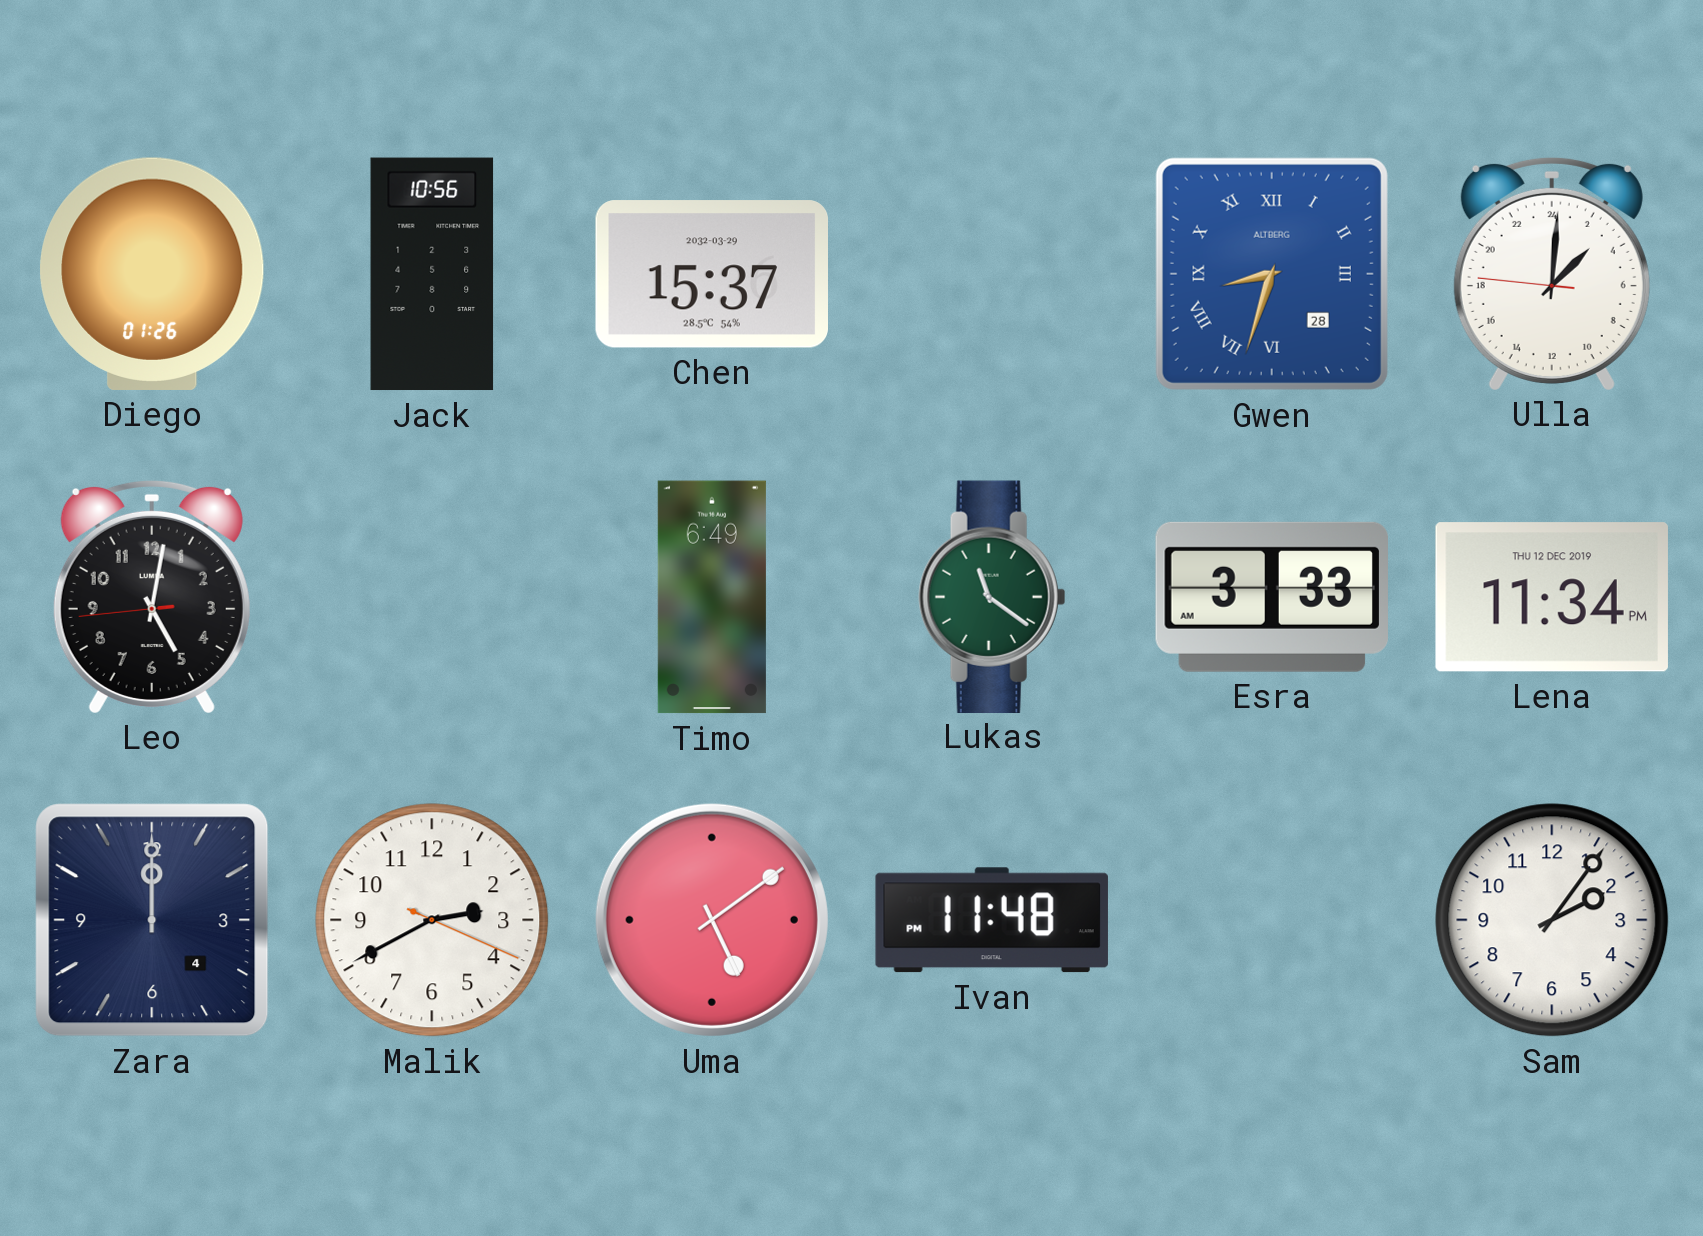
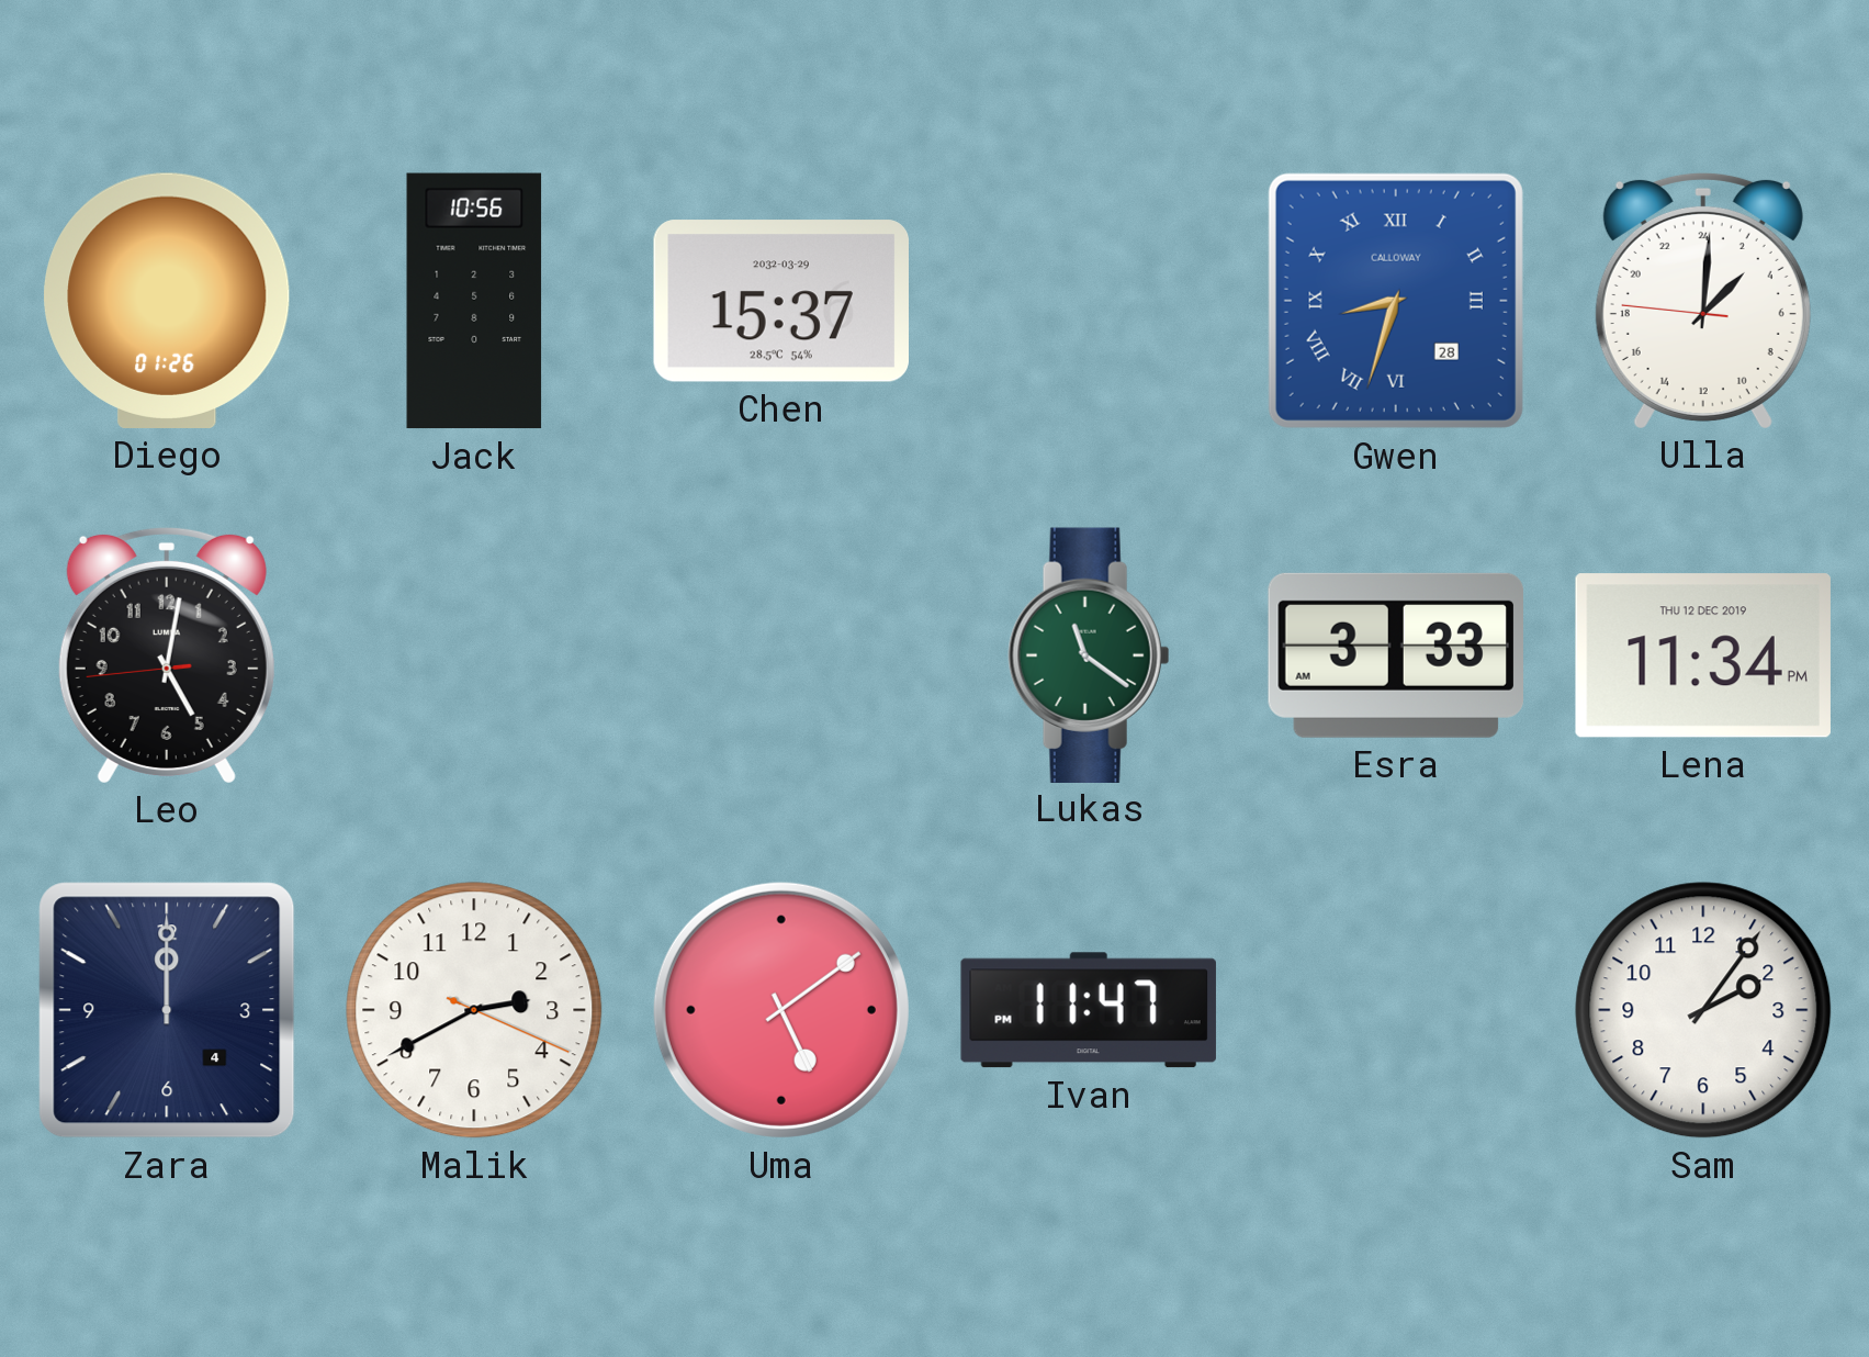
Gwen brand: ALTBERG -> CALLOWAY
Timo: 6:49 -> none
Ivan: 11:48 -> 11:47
